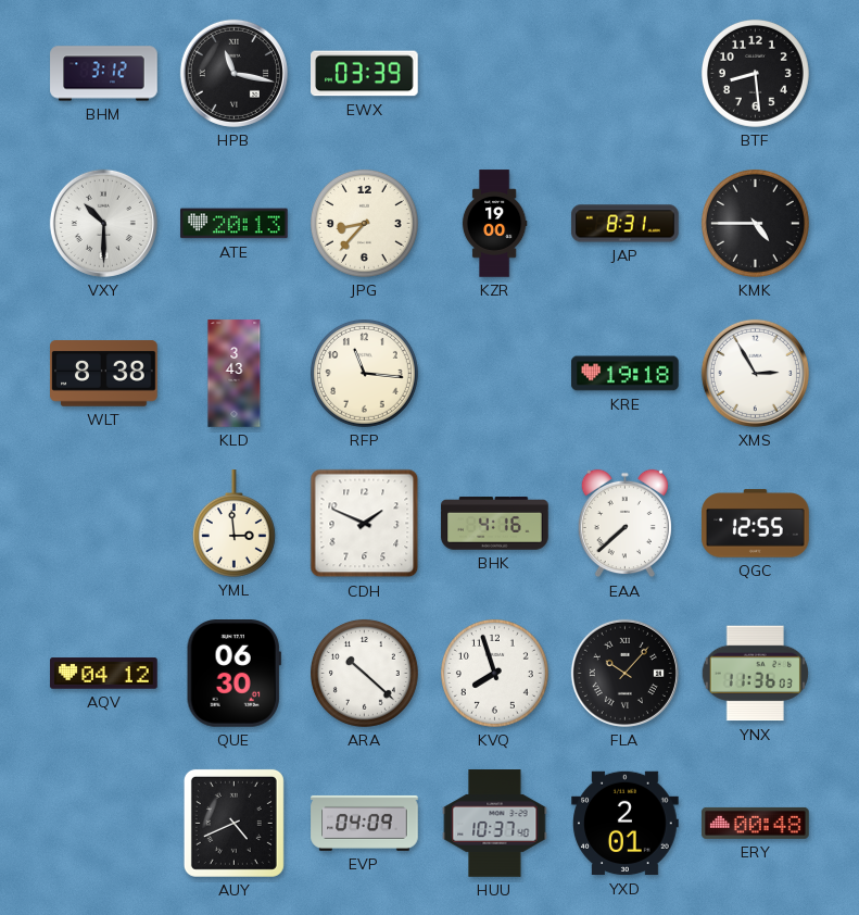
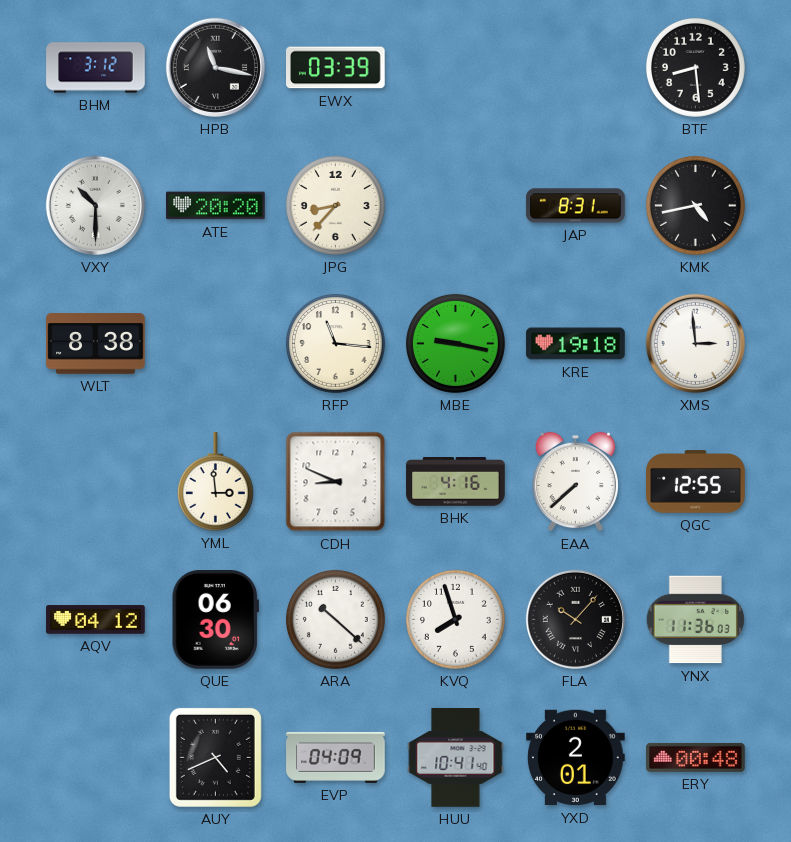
ATE: 20:13 -> 20:20
KZR: 19:00 -> none
KMK: 4:45 -> 4:43
KLD: 3:43 -> none
MBE: none -> 9:17
XMS: 2:55 -> 2:59
CDH: 1:49 -> 8:49
HUU: 10:37 -> 10:41
